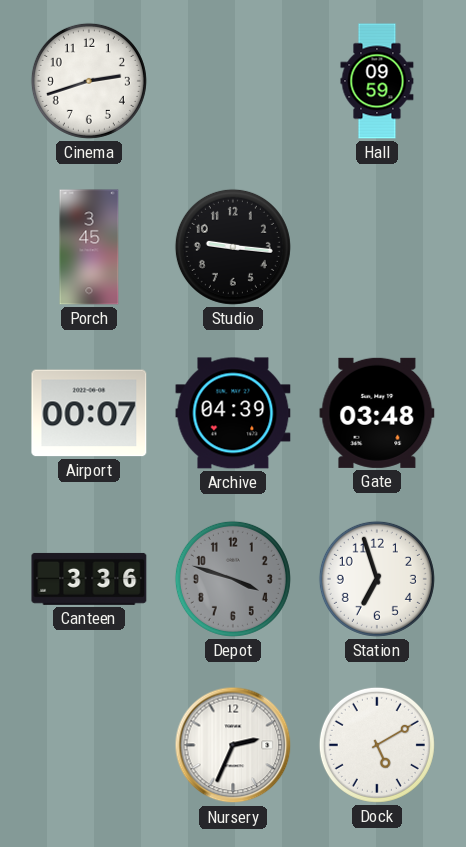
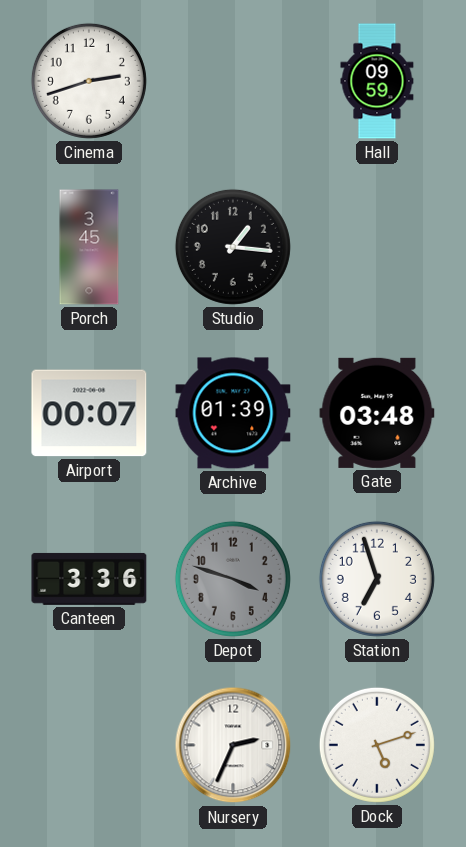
Studio: 9:16 -> 1:16
Archive: 04:39 -> 01:39
Dock: 5:10 -> 5:12
